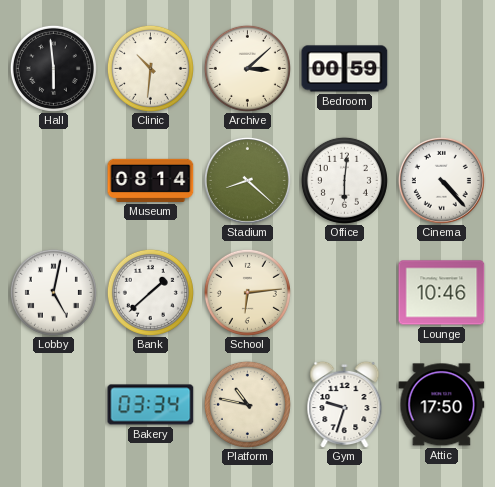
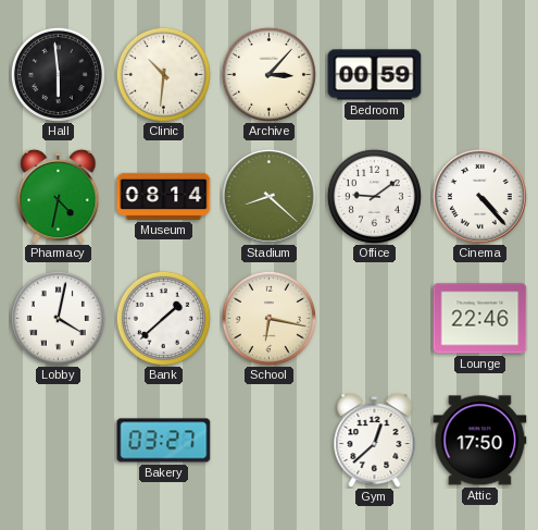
Archive: 3:08 -> 3:07
Pharmacy: none -> 4:32
Office: 6:01 -> 9:09
Lobby: 5:02 -> 4:02
School: 6:14 -> 6:17
Lounge: 10:46 -> 22:46
Bakery: 03:34 -> 03:27
Platform: 10:47 -> none
Gym: 9:33 -> 12:38
